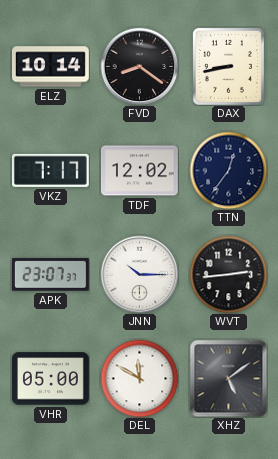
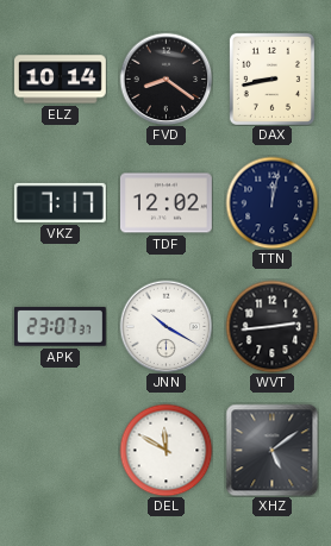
TTN: 12:36 -> 12:02
JNN: 10:15 -> 10:20
VHR: 05:00 -> none
